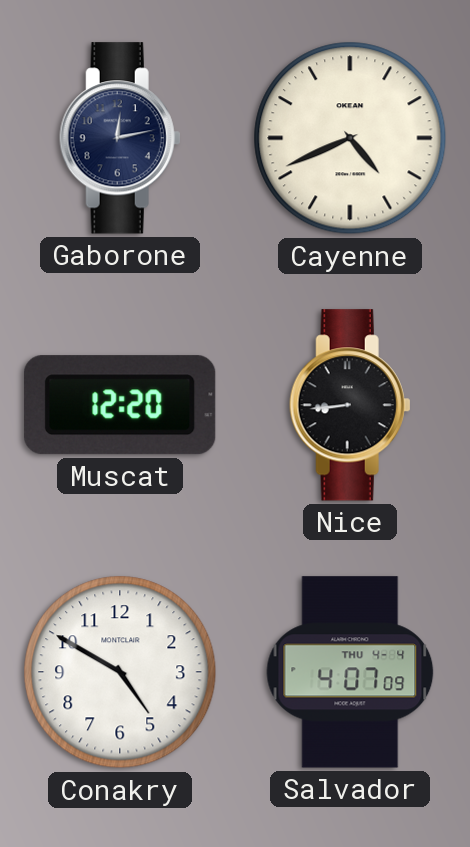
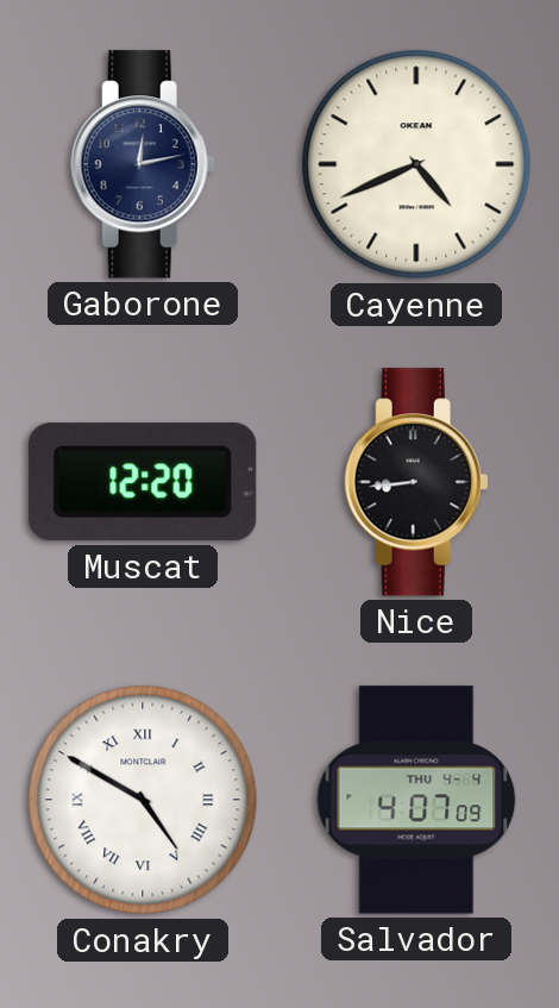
Conakry numerals: Arabic -> Roman
